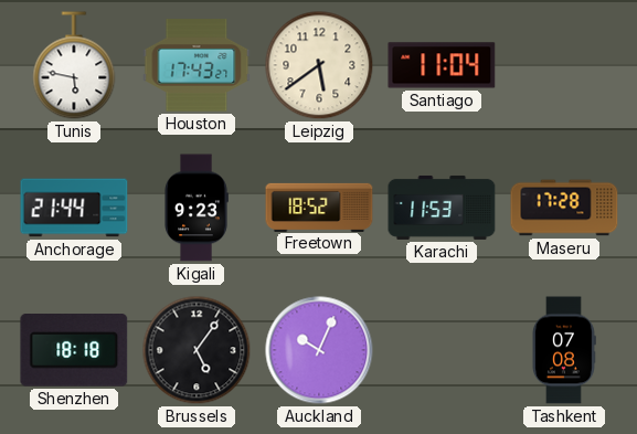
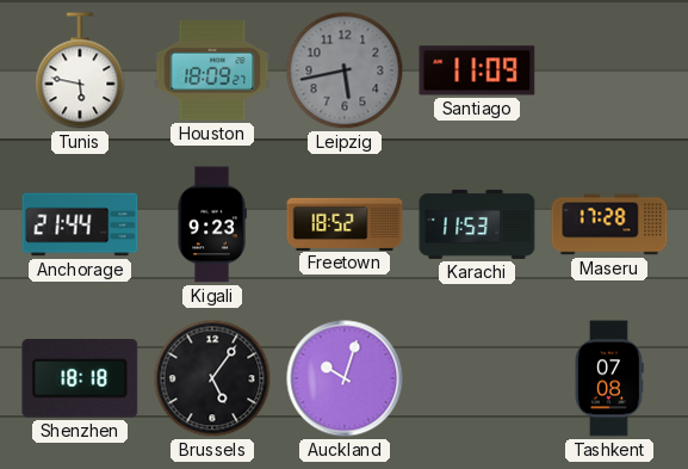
Houston: 17:43 -> 18:09
Leipzig: 5:39 -> 5:43
Leipzig dial: cream -> grey
Santiago: 11:04 -> 11:09
Auckland: 10:04 -> 10:03
